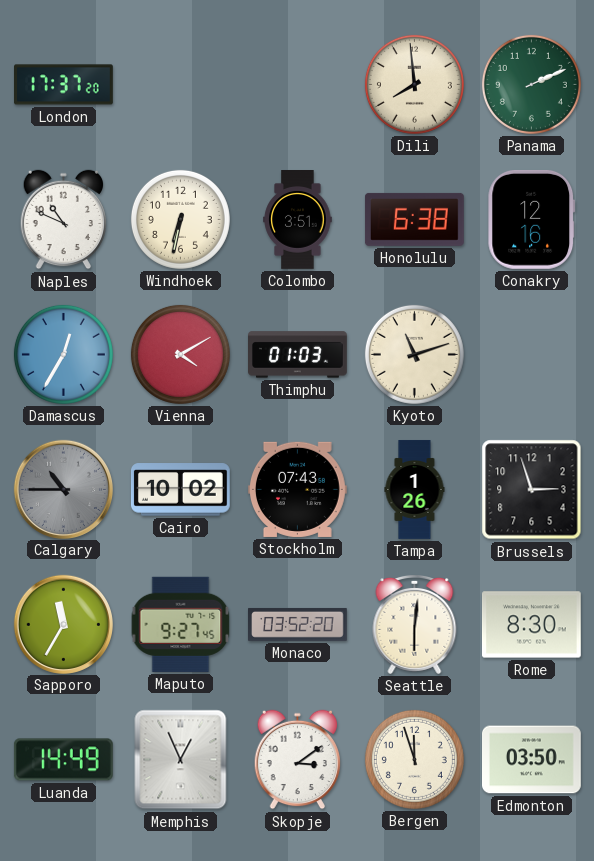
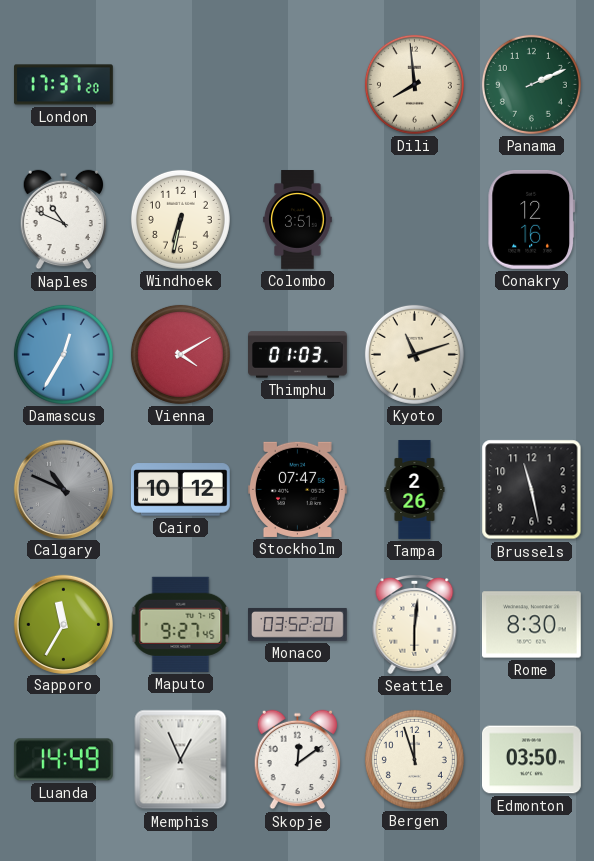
Honolulu: 6:38 -> none
Calgary: 10:45 -> 10:49
Cairo: 10:02 -> 10:12
Stockholm: 07:43 -> 07:47
Tampa: 1:26 -> 2:26
Brussels: 2:57 -> 11:28
Skopje: 3:09 -> 12:09
